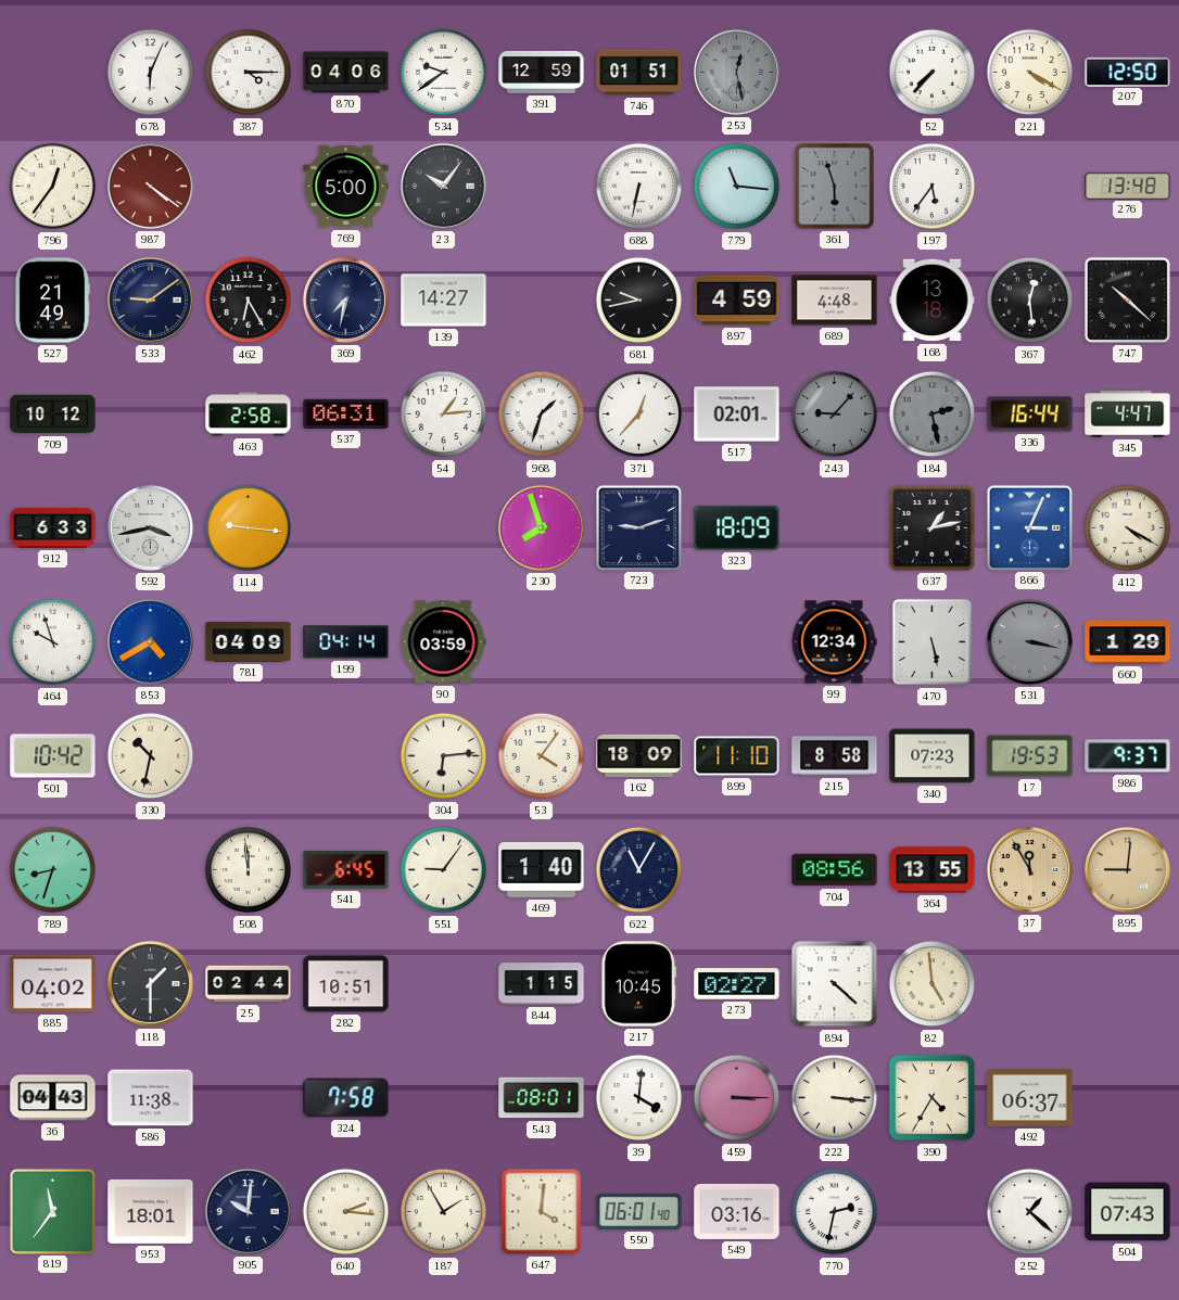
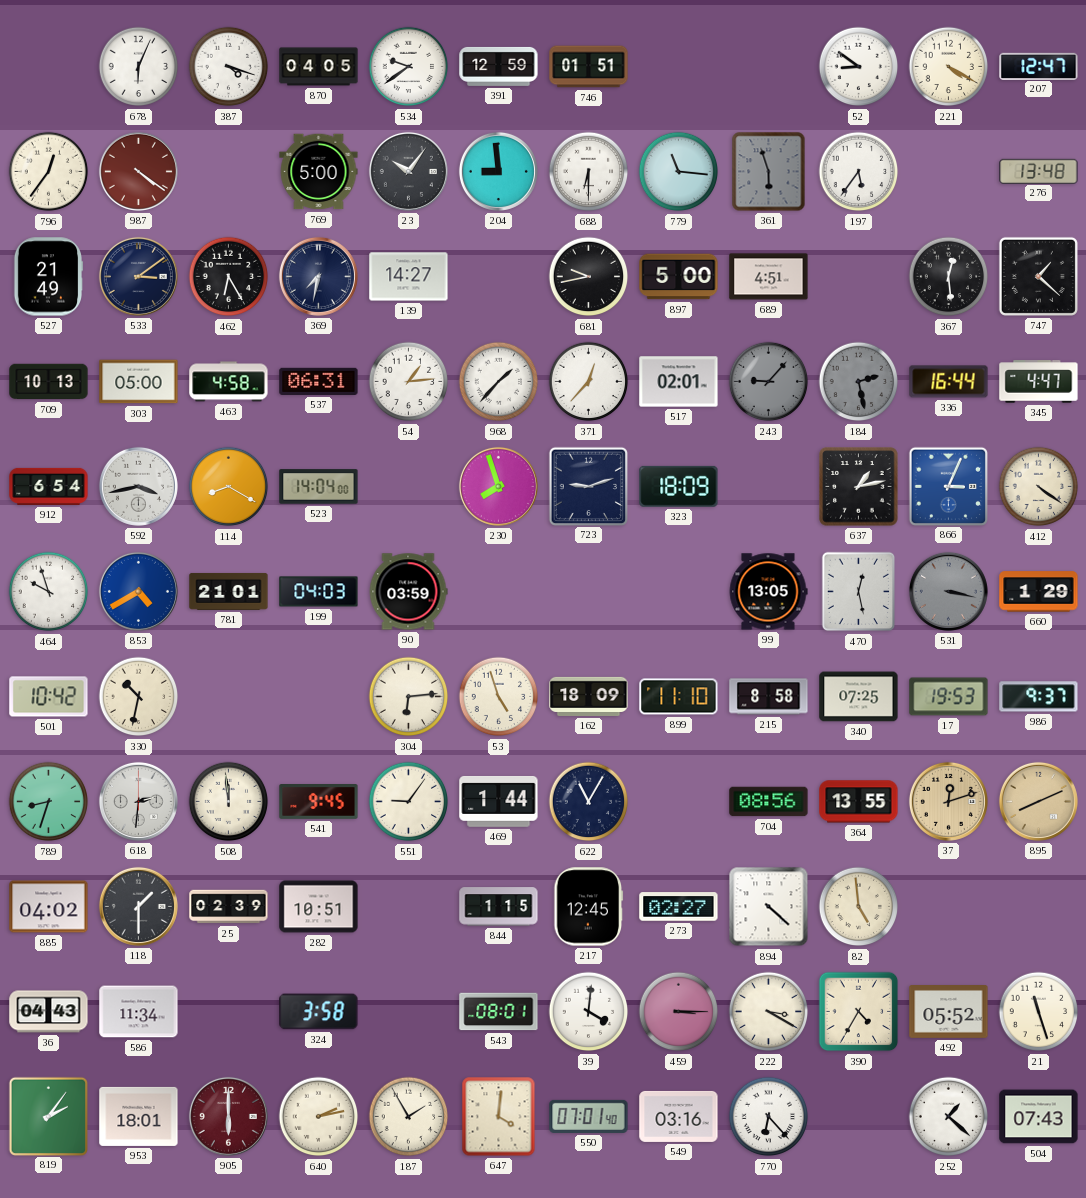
387: 4:15 -> 4:18
870: 04:06 -> 04:05
253: 12:28 -> none
52: 7:37 -> 8:51
207: 12:50 -> 12:47
204: none -> 8:59
688: 6:32 -> 6:30
533: 9:09 -> 3:09
897: 4:59 -> 5:00
689: 4:48 -> 4:51
168: 13:18 -> none
747: 10:22 -> 1:22
709: 10:12 -> 10:13
303: none -> 05:00
463: 2:58 -> 4:58
968: 1:33 -> 1:37
912: 6:33 -> 6:54
114: 9:16 -> 8:20
523: none -> 14:04
412: 4:20 -> 4:21
781: 04:09 -> 21:01
199: 04:14 -> 04:03
99: 12:34 -> 13:05
470: 5:28 -> 12:28
53: 4:06 -> 4:57
340: 07:23 -> 07:25
618: none -> 2:31
541: 6:45 -> 9:45
469: 1:40 -> 1:44
37: 11:55 -> 12:12
895: 9:01 -> 8:11
25: 02:44 -> 02:39
217: 10:45 -> 12:45
586: 11:38 -> 11:34
324: 7:58 -> 3:58
222: 3:16 -> 3:20
492: 06:37 -> 05:52
21: none -> 11:27
819: 11:36 -> 2:06
905: 10:01 -> 6:00
905 dial: navy -> burgundy
640: 2:16 -> 2:13
550: 06:01 -> 07:01
770: 2:32 -> 6:23
